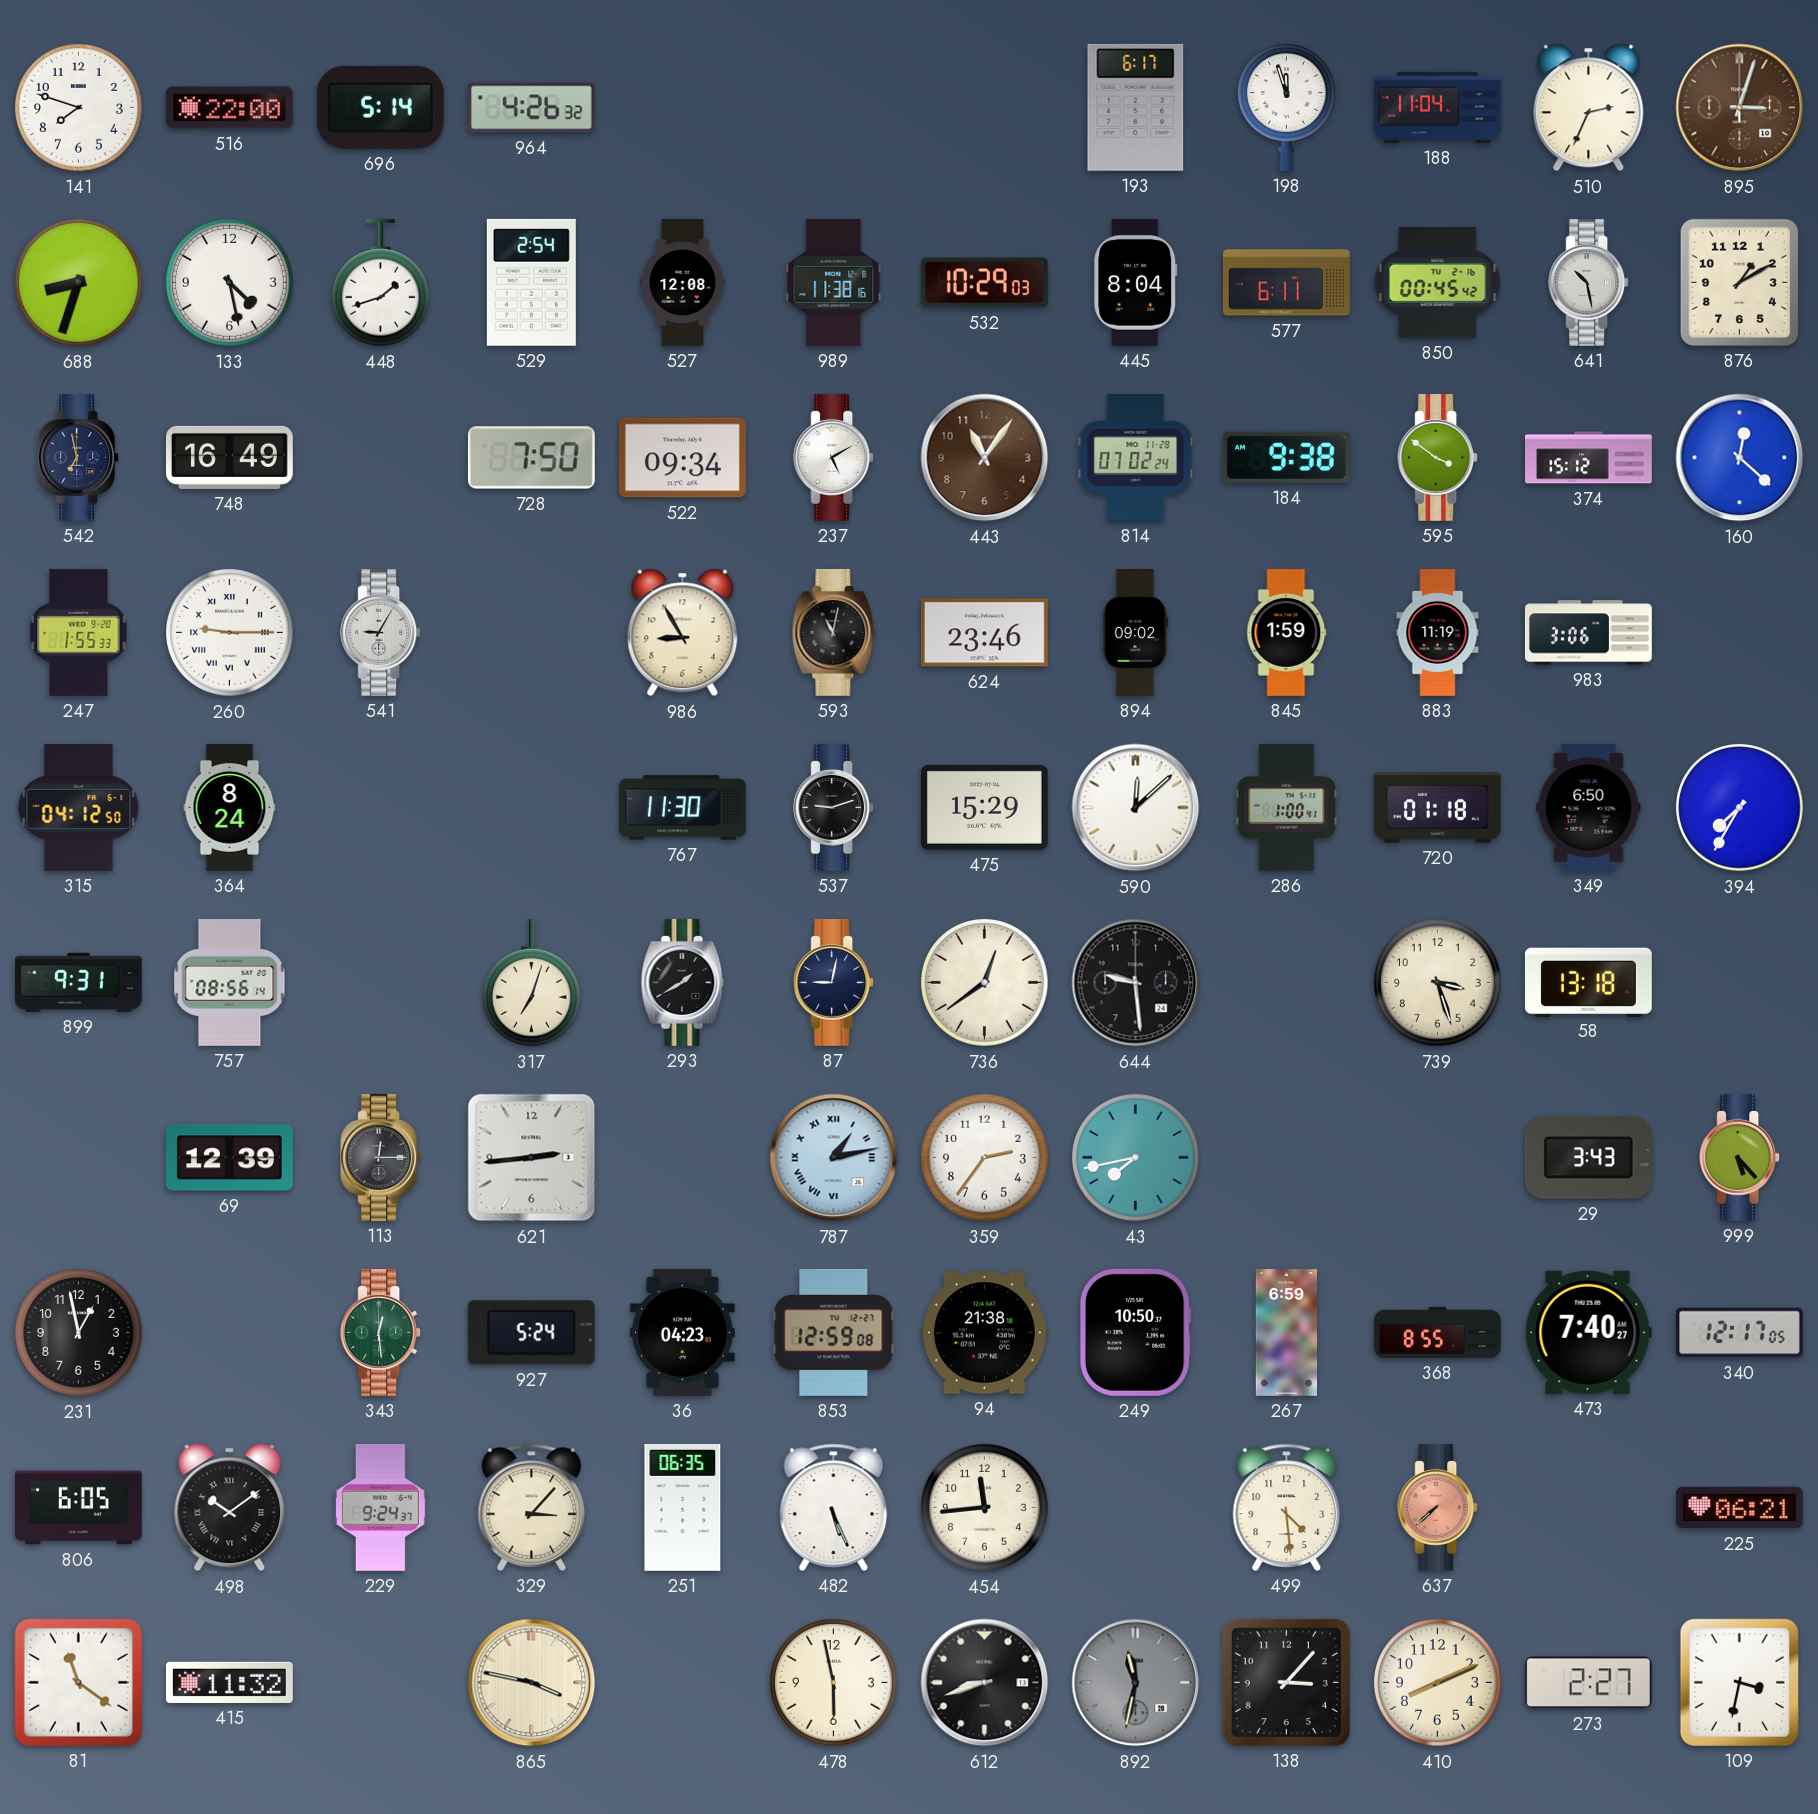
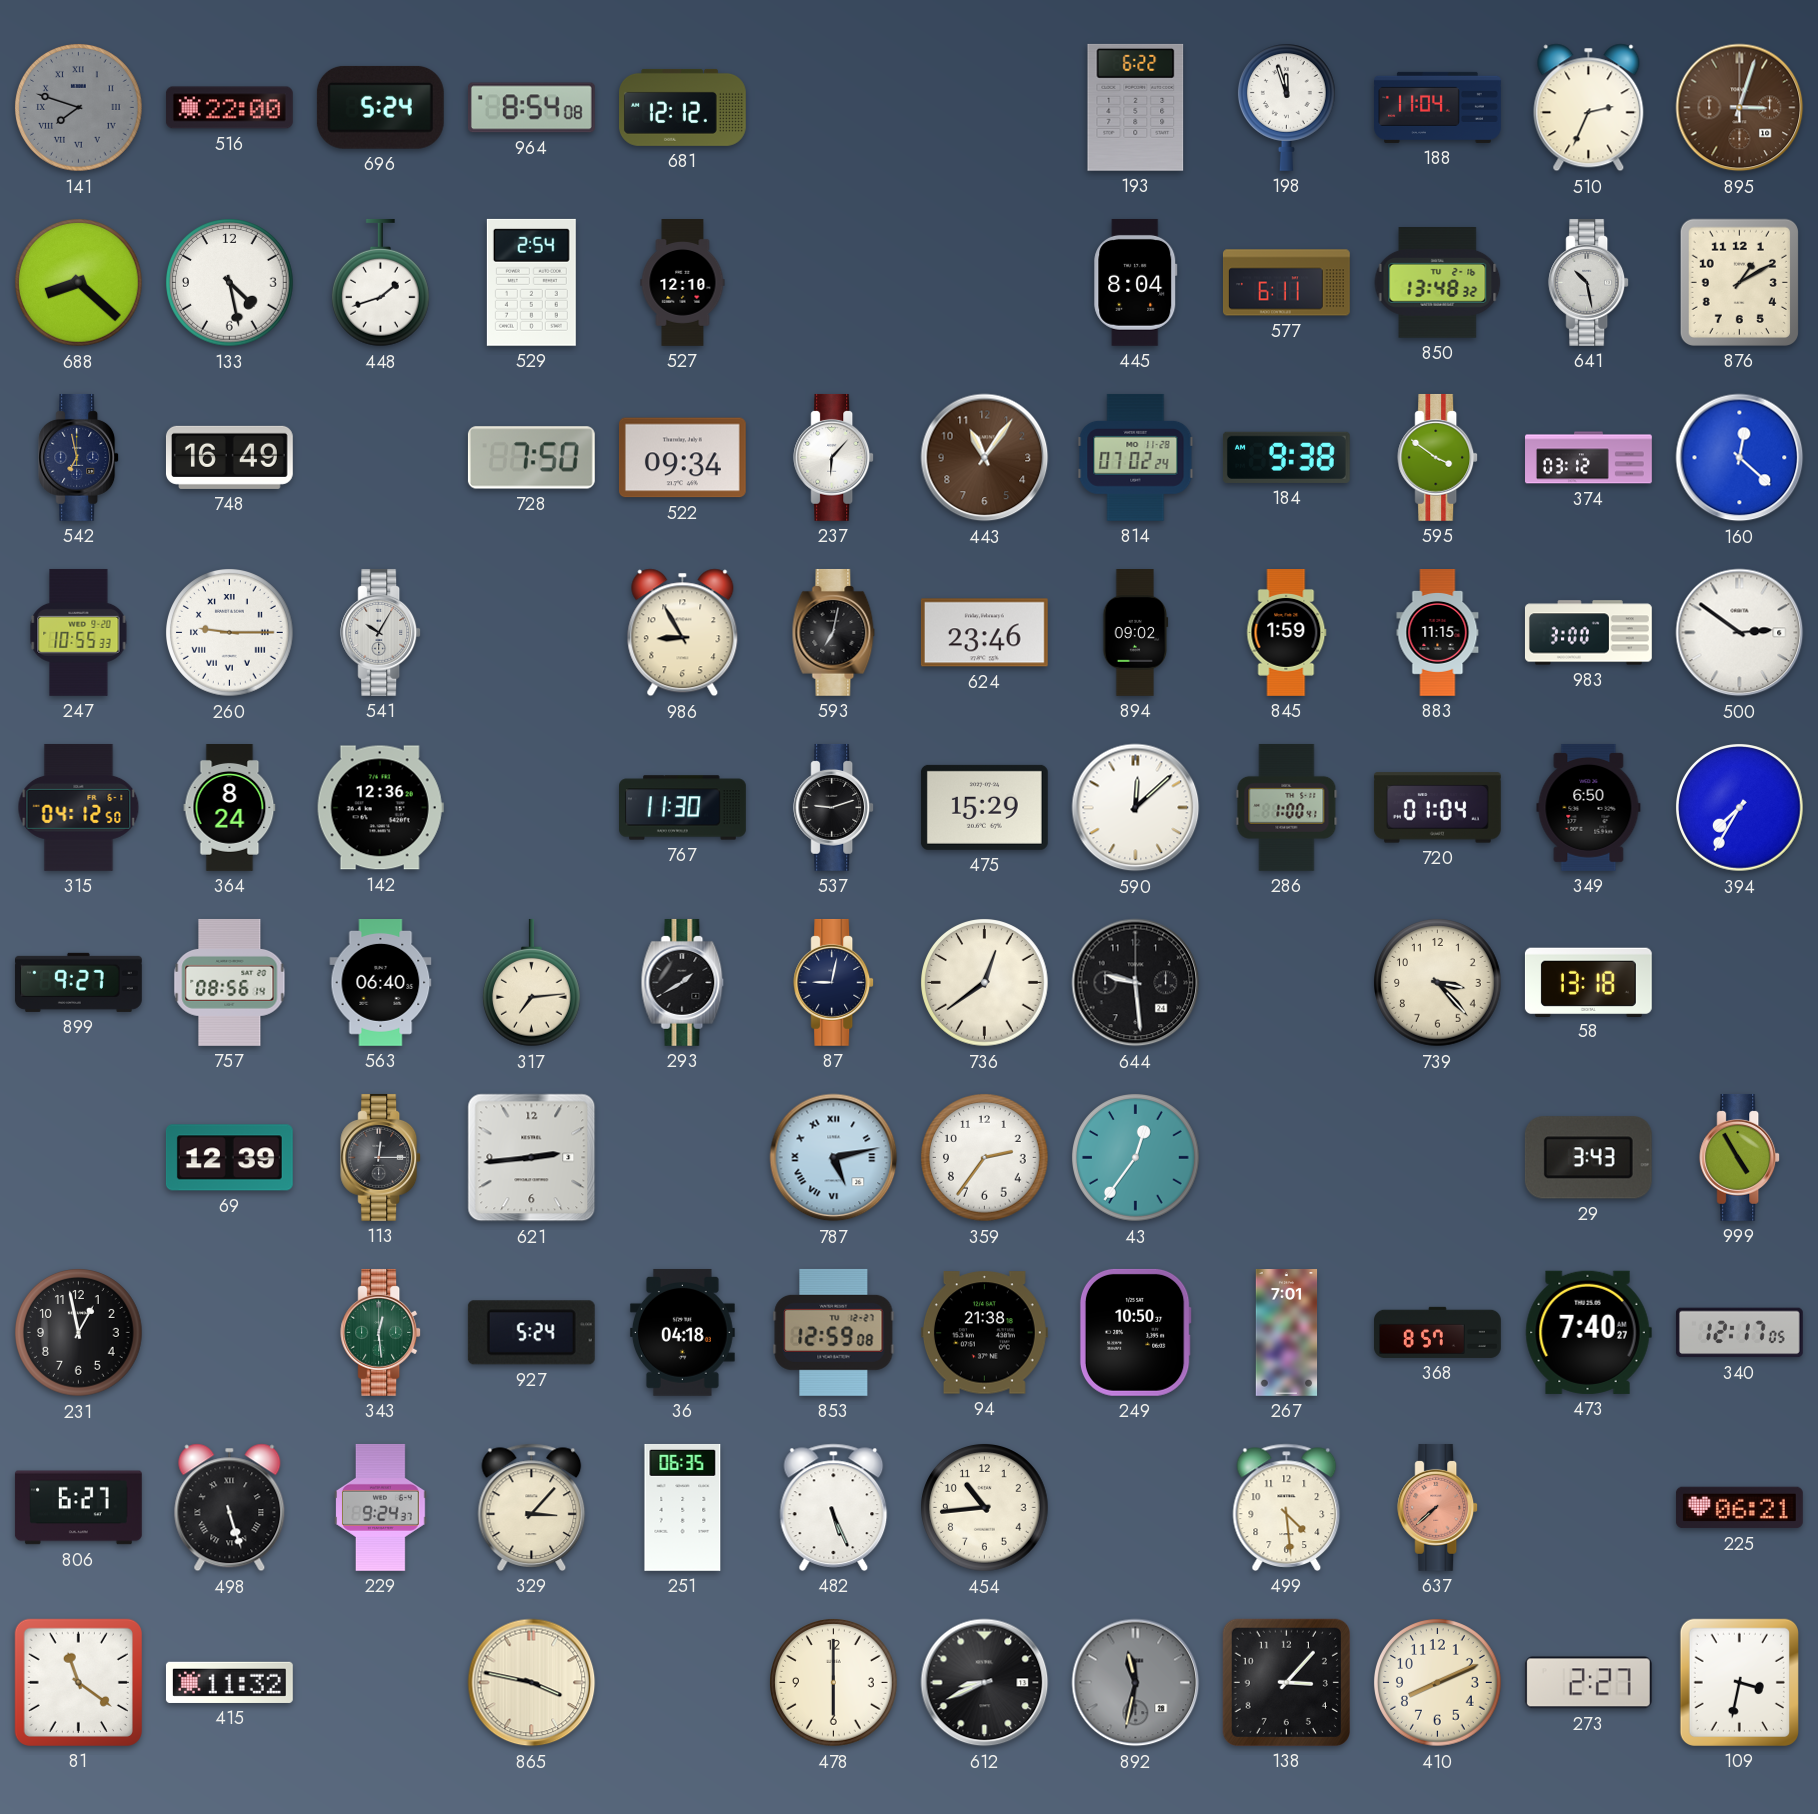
141 dial: white -> grey
141 numerals: Arabic -> Roman
696: 5:14 -> 5:24
964: 4:26 -> 8:54
681: none -> 12:12
193: 6:17 -> 6:22
688: 8:33 -> 8:22
527: 12:08 -> 12:10
989: 11:38 -> none
532: 10:29 -> none
850: 00:45 -> 13:48
237: 5:10 -> 6:07
374: 15:12 -> 03:12
247: 1:55 -> 10:55
541: 9:05 -> 10:05
593: 11:02 -> 7:02
883: 11:19 -> 11:15
983: 3:06 -> 3:00
500: none -> 2:51
142: none -> 12:36
720: 01:18 -> 01:04
899: 9:31 -> 9:27
563: none -> 06:40
317: 7:03 -> 7:14
739: 3:27 -> 3:23
787: 1:13 -> 5:13
43: 7:43 -> 12:36
999: 5:23 -> 4:55
36: 04:23 -> 04:18
267: 6:59 -> 7:01
368: 8:55 -> 8:57
806: 6:05 -> 6:27
498: 10:09 -> 5:27
454: 11:44 -> 10:44
478: 5:58 -> 6:00
612: 8:42 -> 8:41
